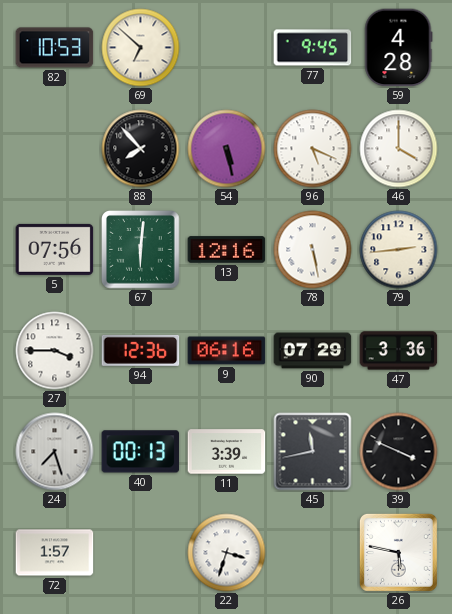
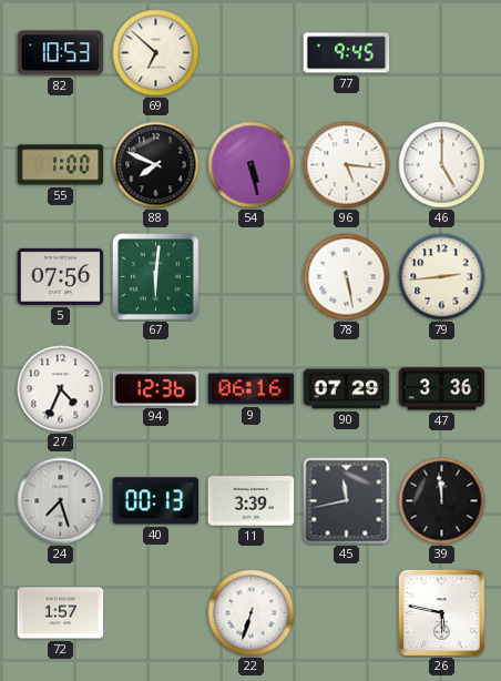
59: 4:28 -> none
55: none -> 1:00
88: 7:53 -> 7:49
96: 5:19 -> 5:16
46: 4:00 -> 5:00
13: 12:16 -> none
27: 3:45 -> 4:34
39: 3:49 -> 11:59
22: 3:33 -> 6:33
